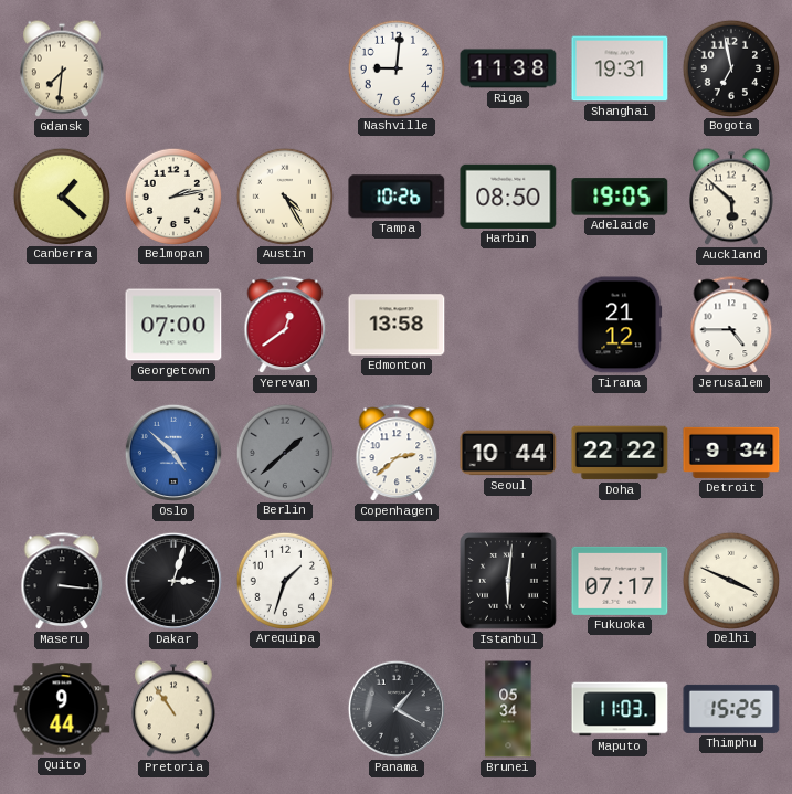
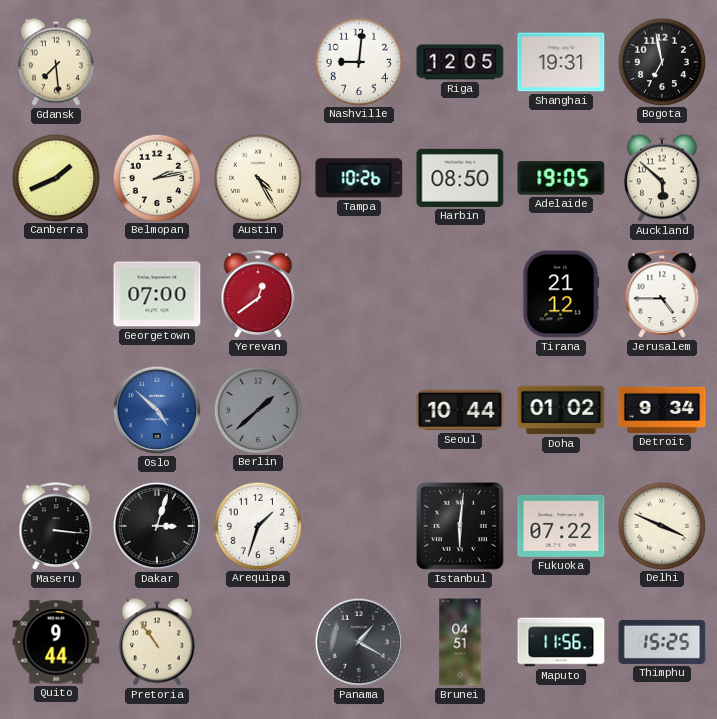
Gdansk: 7:31 -> 7:29
Riga: 11:38 -> 12:05
Canberra: 1:22 -> 1:41
Edmonton: 13:58 -> none
Copenhagen: 2:38 -> none
Doha: 22:22 -> 01:02
Fukuoka: 07:17 -> 07:22
Brunei: 05:34 -> 04:51
Maputo: 11:03 -> 11:56
